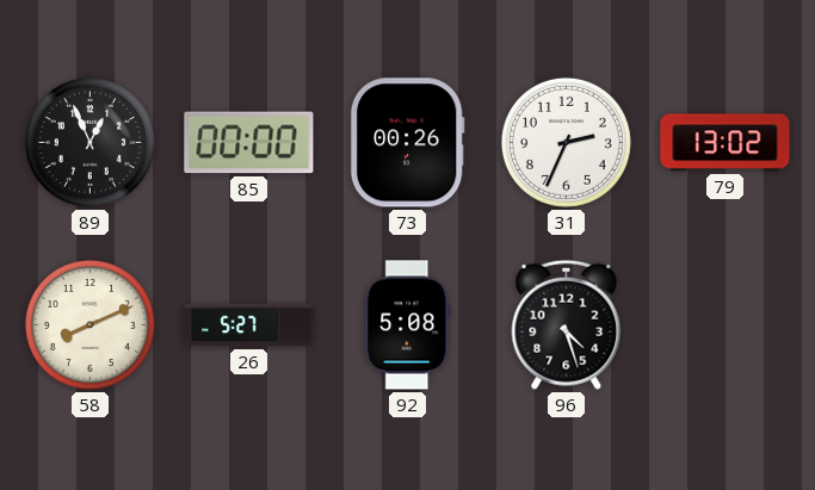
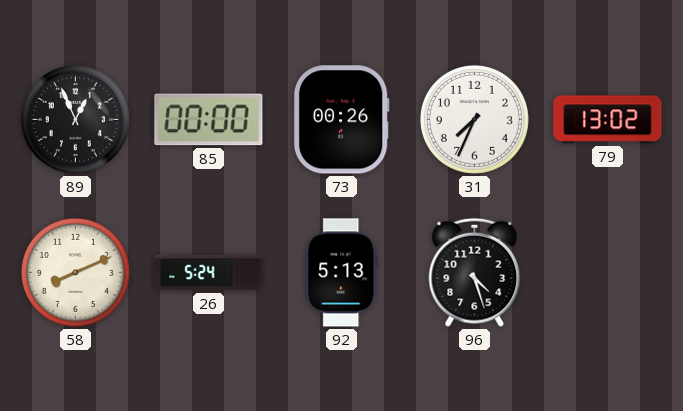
31: 2:34 -> 7:34
26: 5:27 -> 5:24
92: 5:08 -> 5:13
